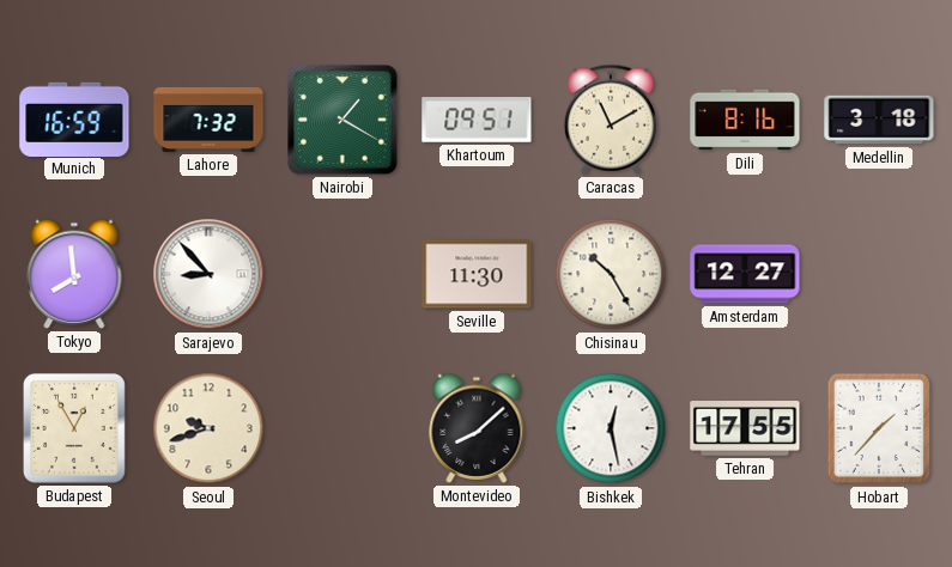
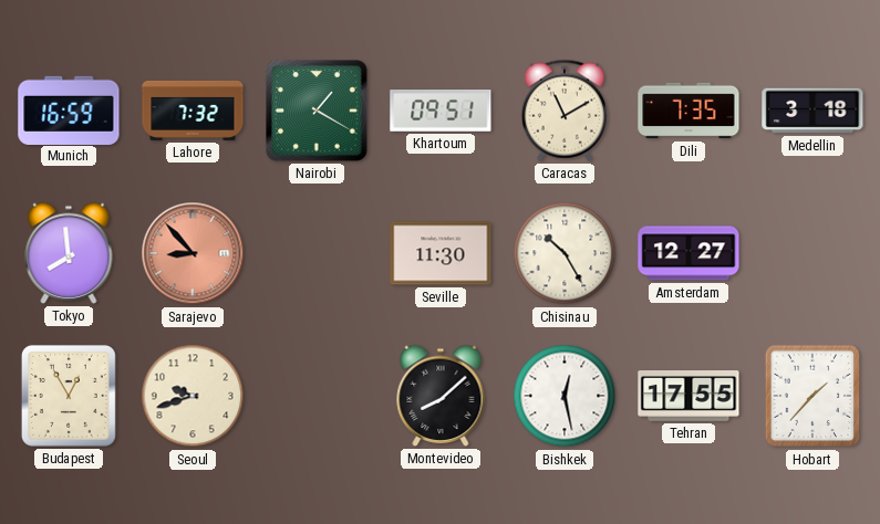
Dili: 8:16 -> 7:35
Sarajevo dial: white -> salmon
